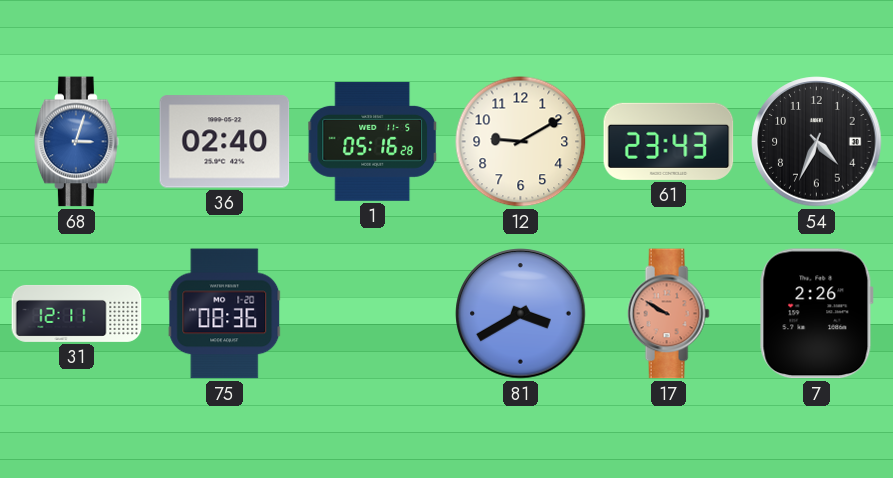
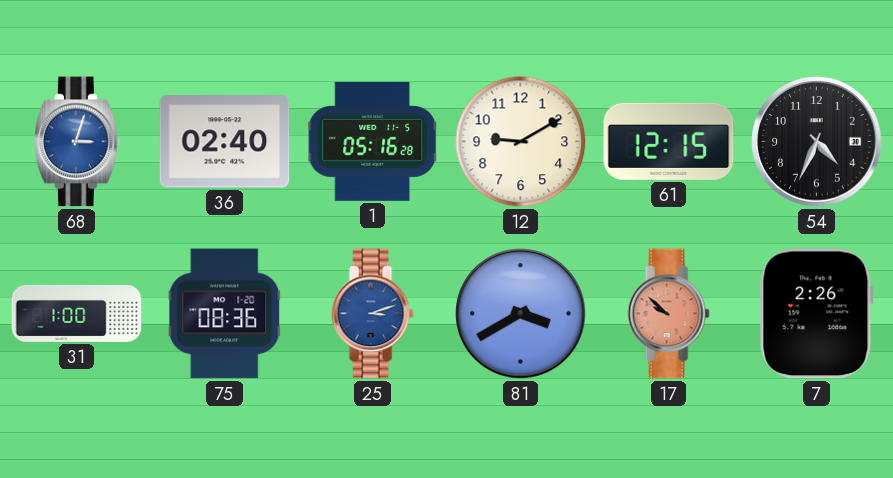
61: 23:43 -> 12:15
31: 12:11 -> 1:00
25: none -> 3:12
17: 9:50 -> 9:52
